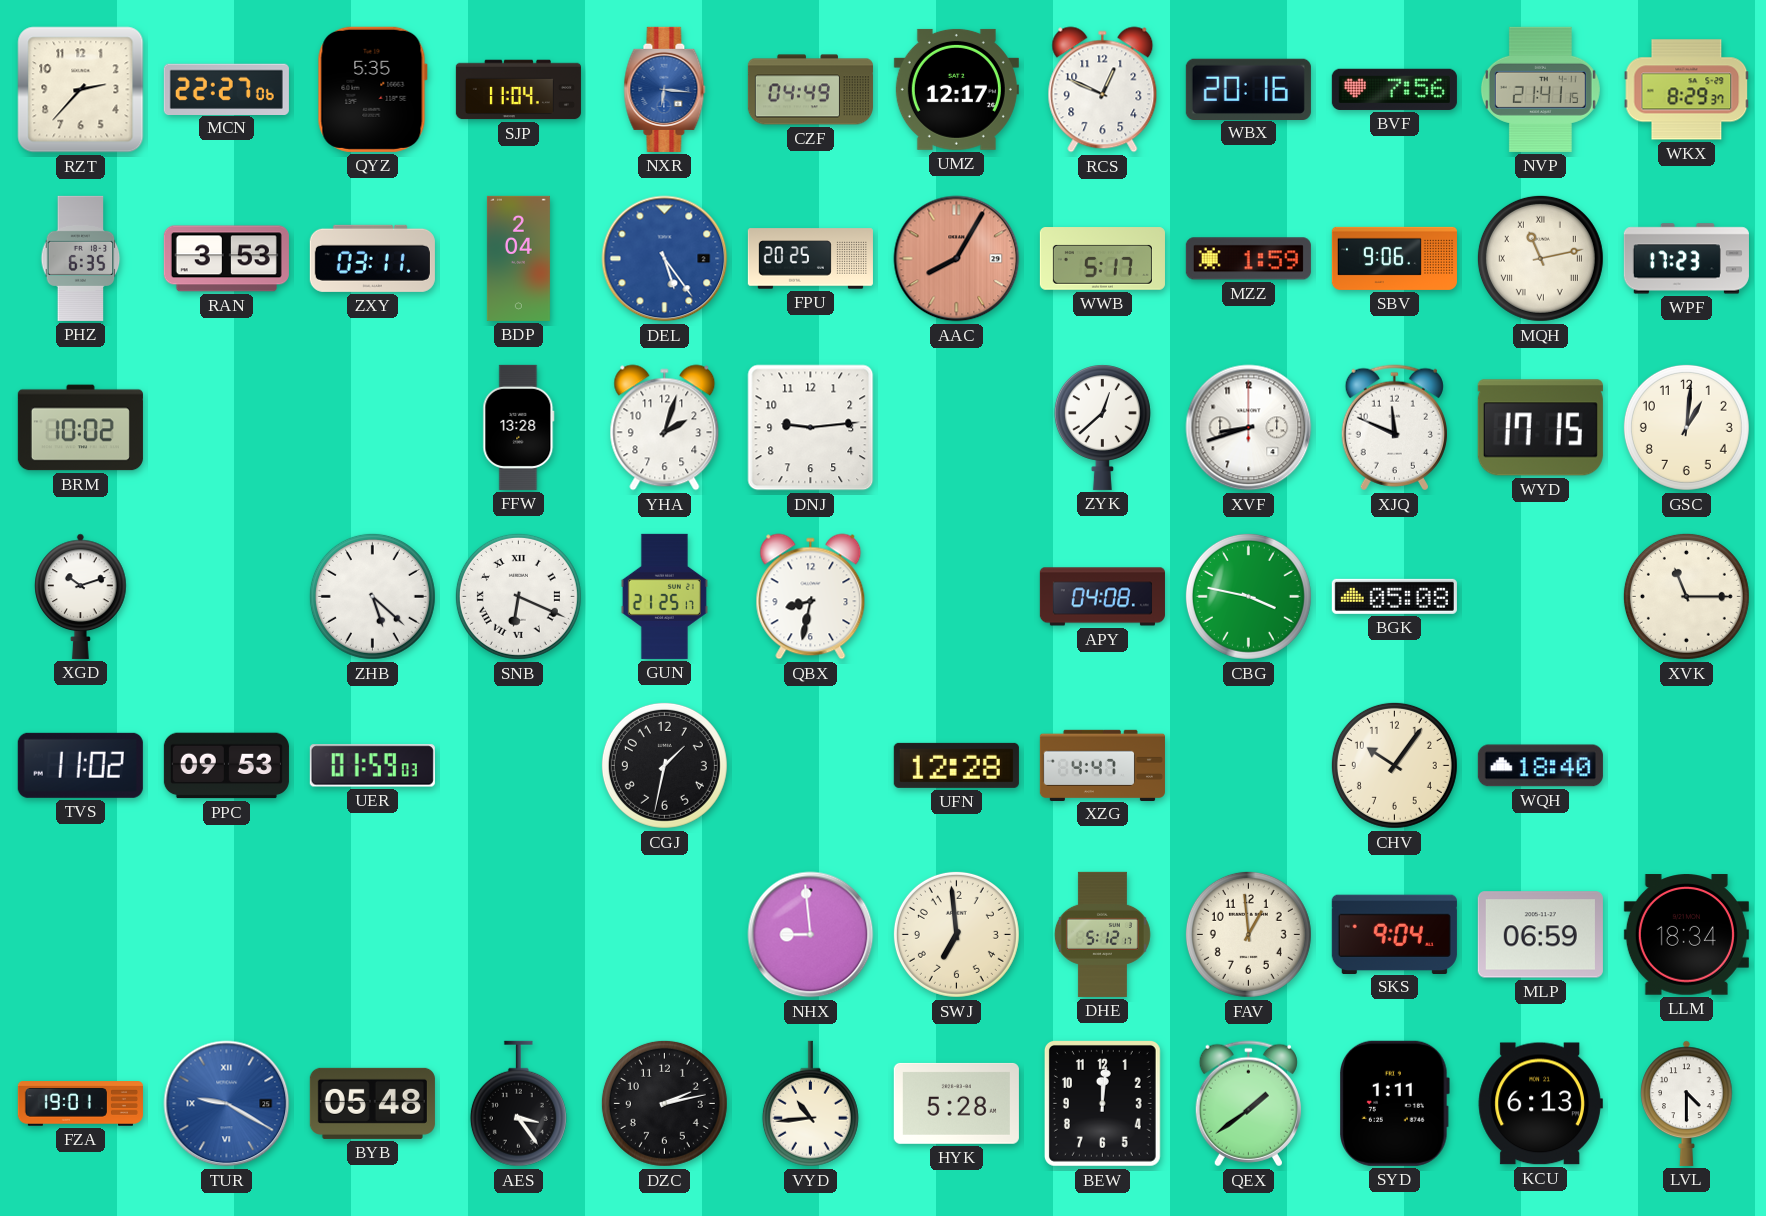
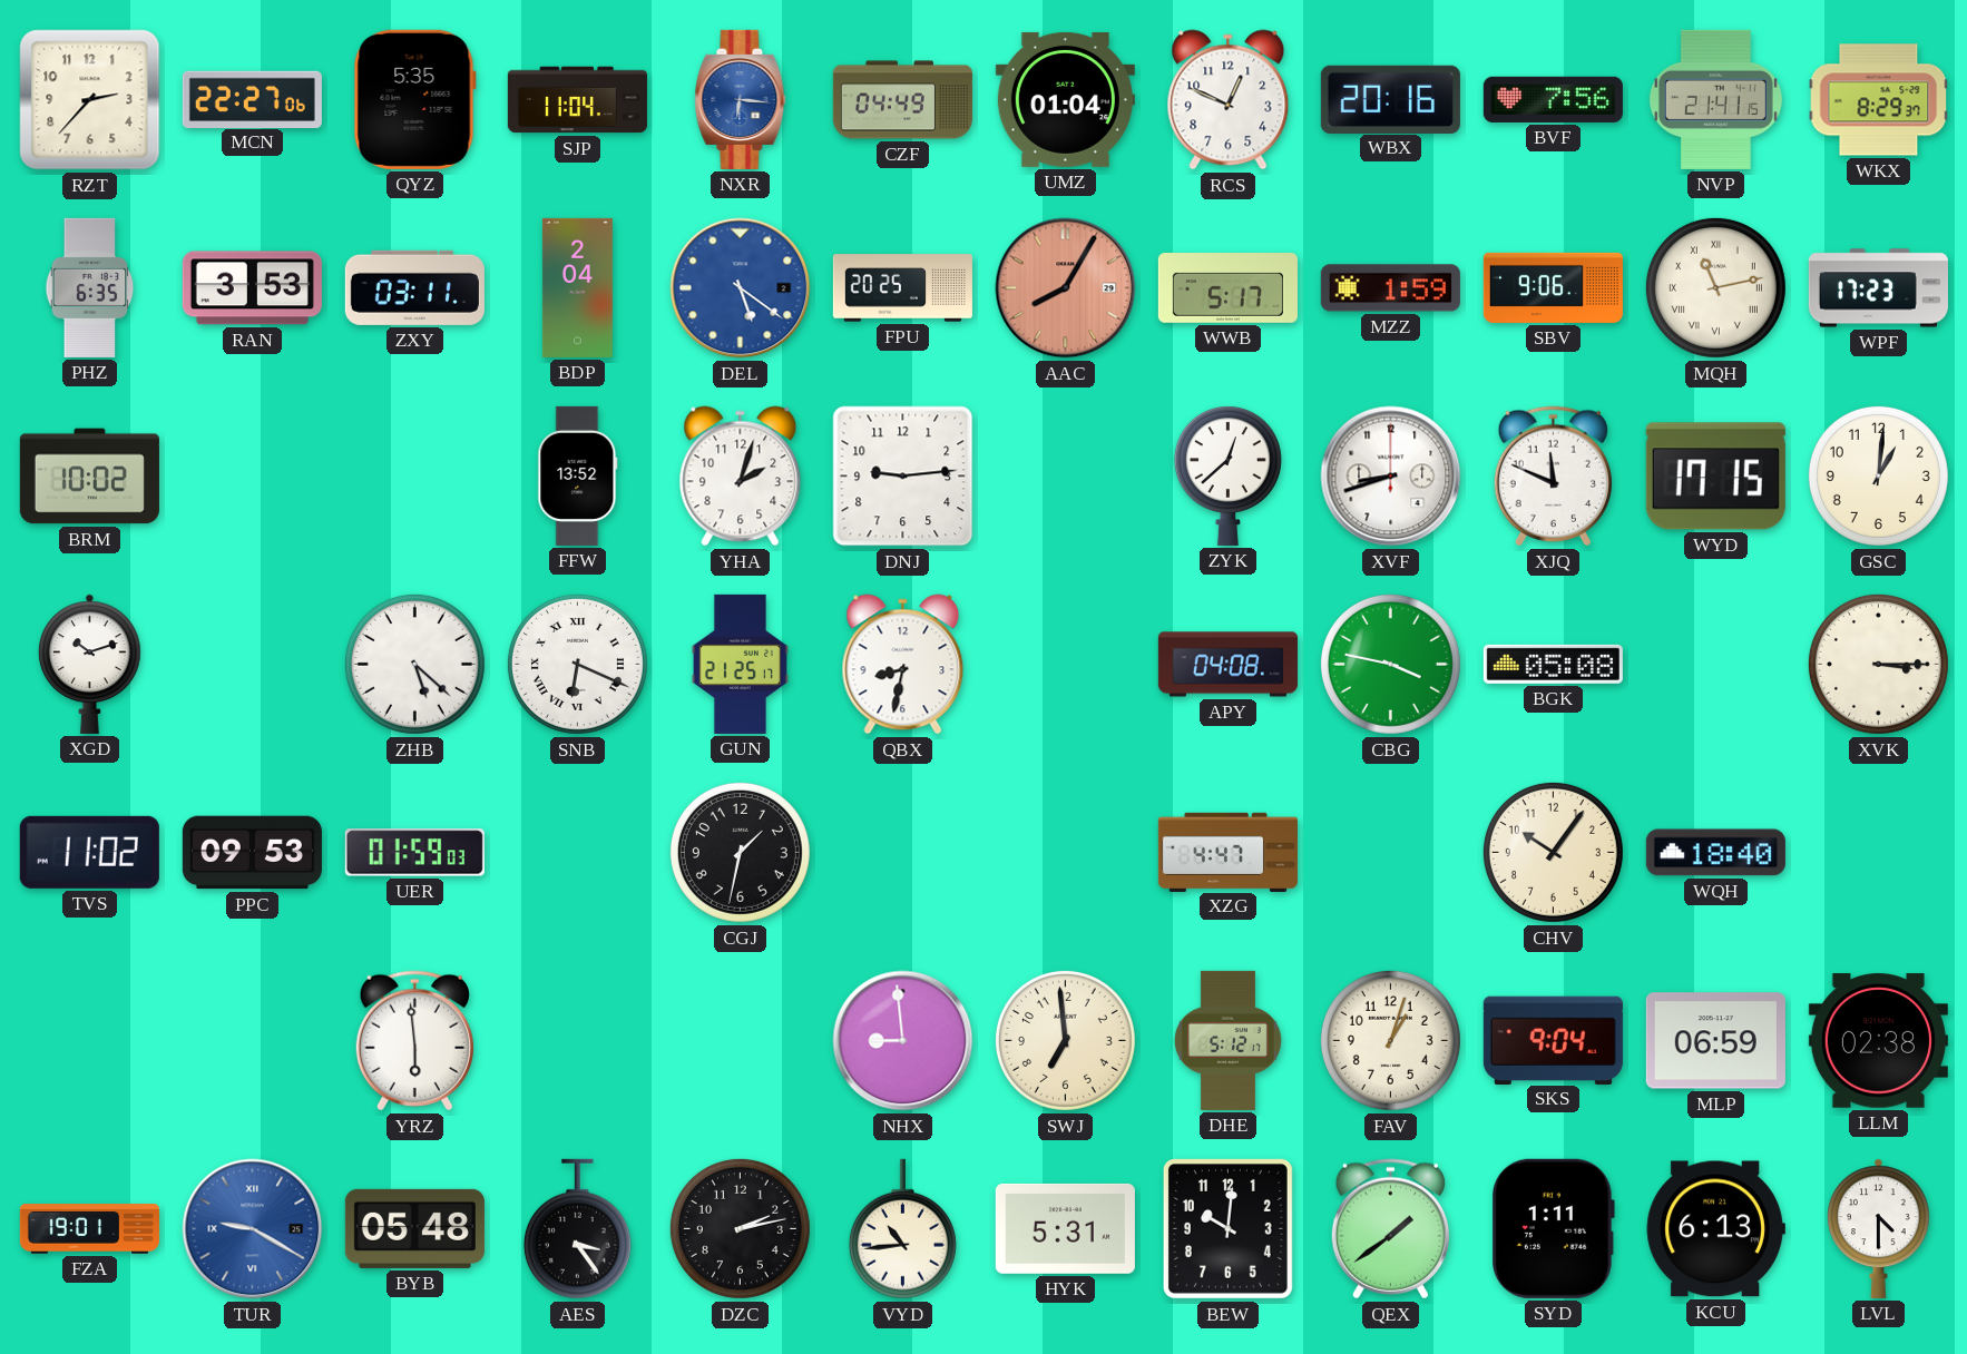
UMZ: 12:17 -> 01:04
DEL: 5:24 -> 5:21
FFW: 13:28 -> 13:52
XVK: 11:15 -> 3:15
UFN: 12:28 -> none
YRZ: none -> 5:59
FAV: 12:59 -> 1:03
LLM: 18:34 -> 02:38
HYK: 5:28 -> 5:31
BEW: 12:01 -> 10:01
